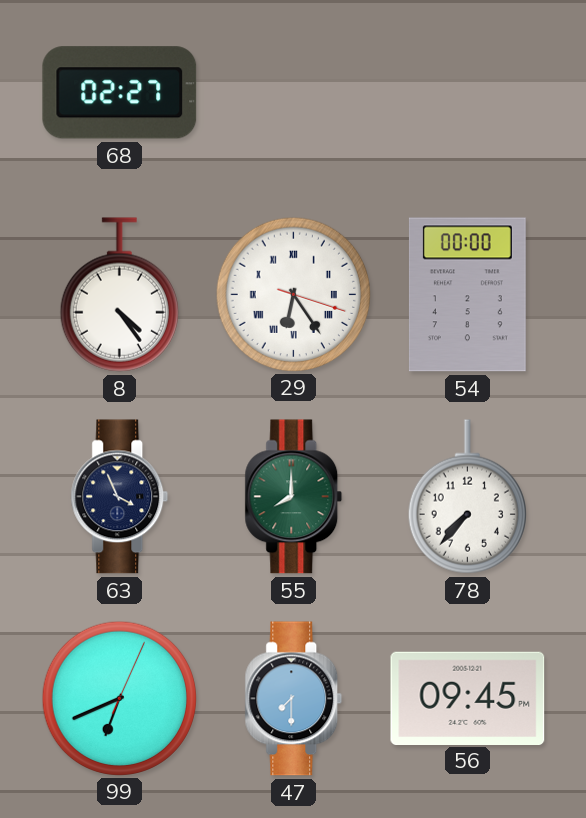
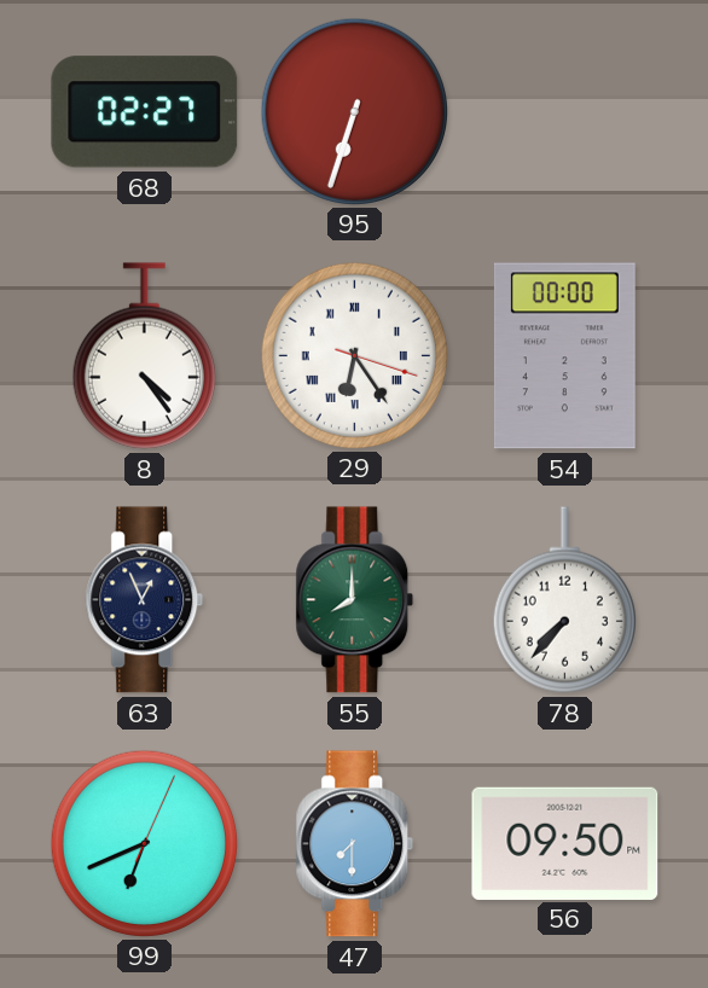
95: none -> 6:33
63: 3:56 -> 12:56
56: 09:45 -> 09:50
